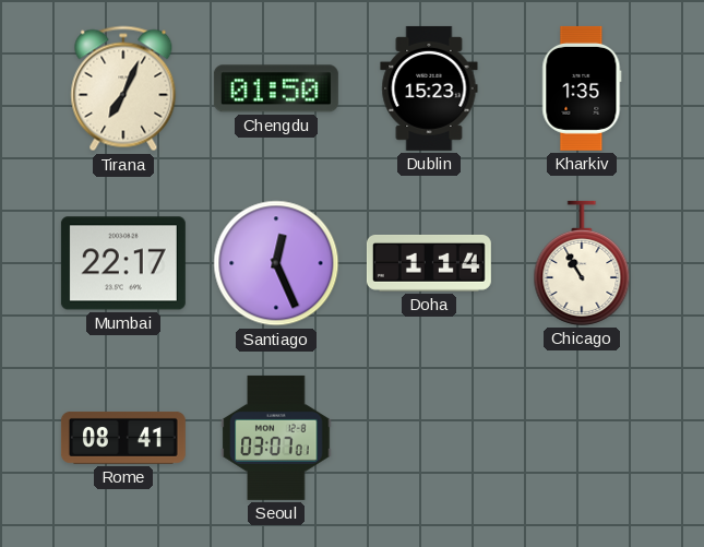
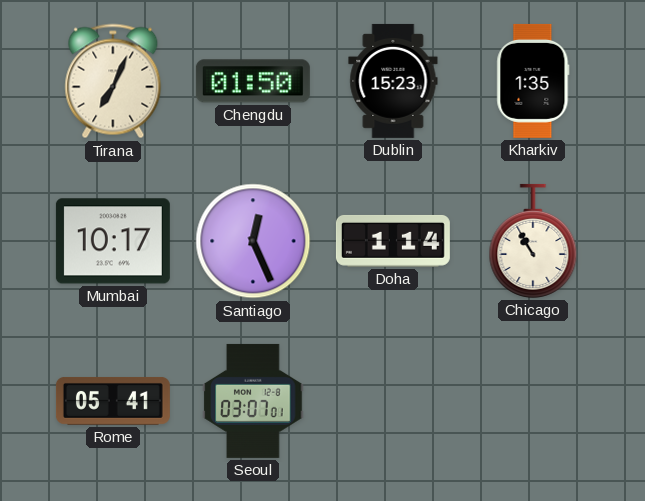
Mumbai: 22:17 -> 10:17
Rome: 08:41 -> 05:41
